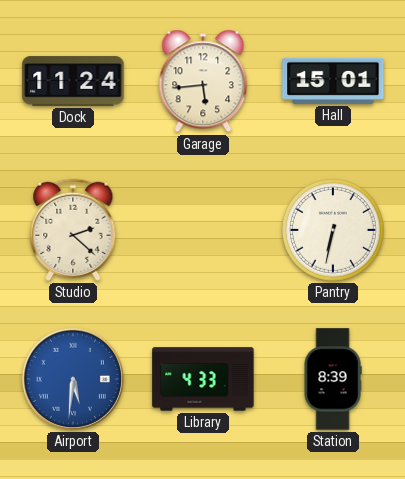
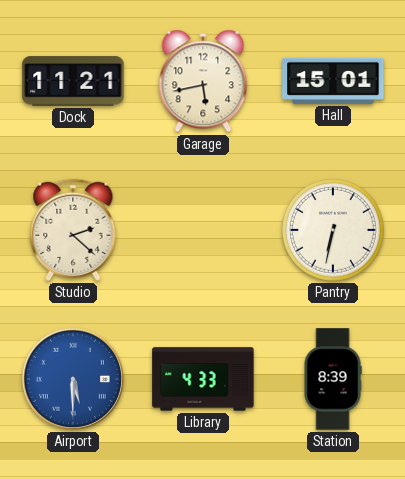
Dock: 11:24 -> 11:21
Garage: 5:44 -> 5:43
Airport: 5:31 -> 5:30
